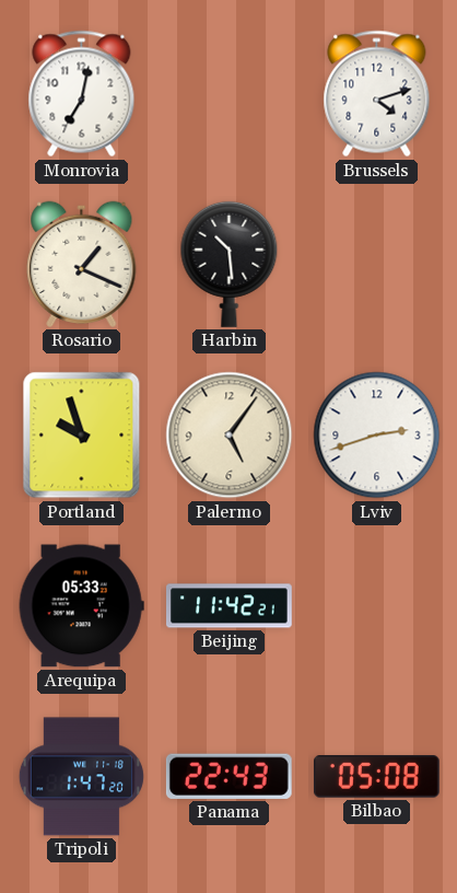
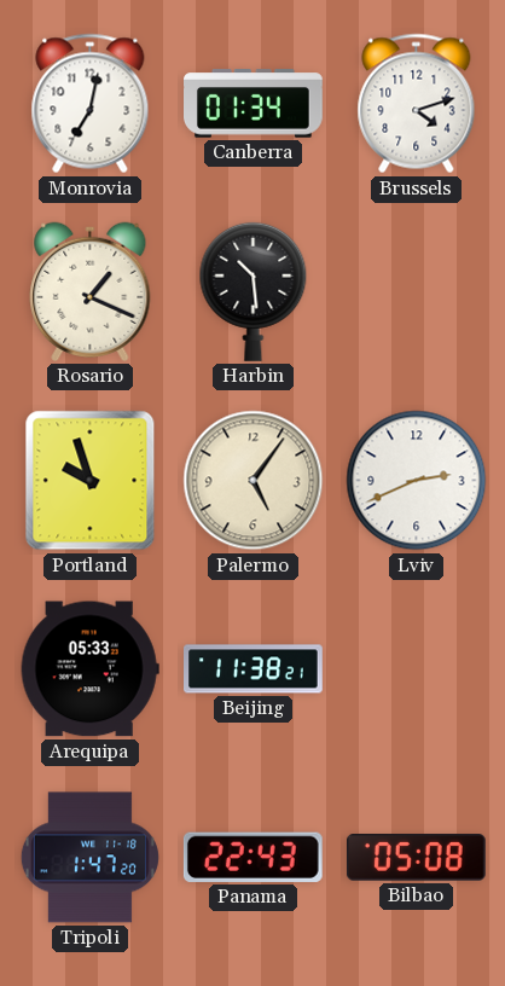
Canberra: none -> 01:34
Lviv: 2:42 -> 2:41
Beijing: 11:42 -> 11:38
